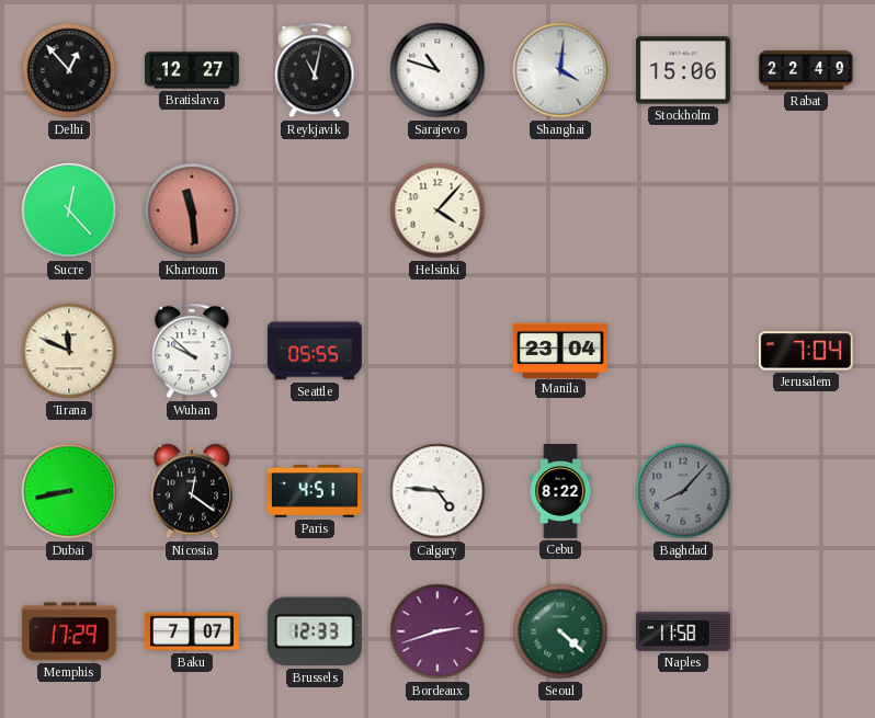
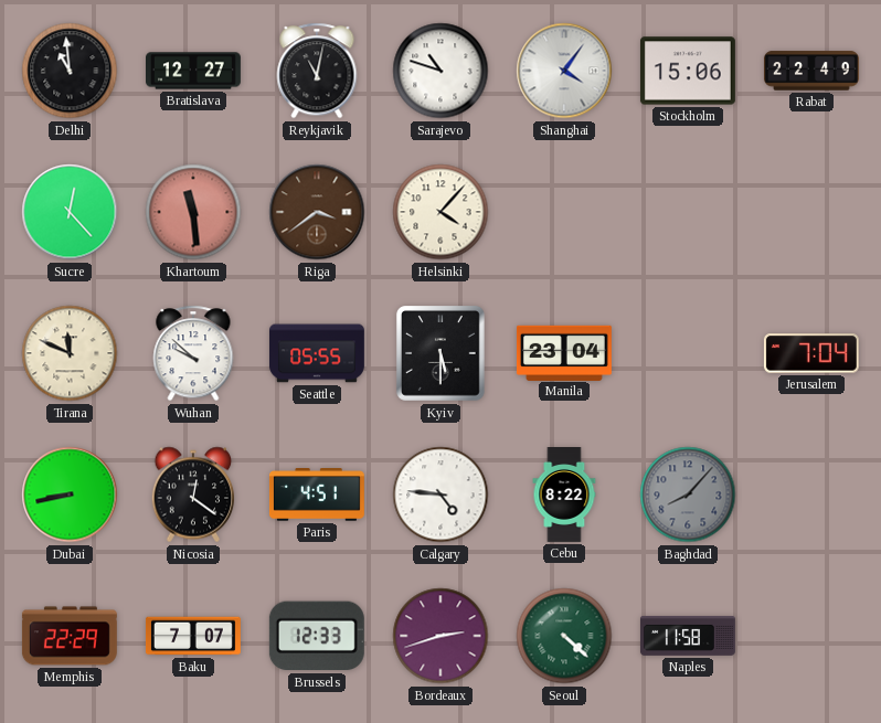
Delhi: 12:53 -> 10:59
Shanghai: 4:01 -> 4:06
Riga: none -> 3:39
Kyiv: none -> 5:30
Memphis: 17:29 -> 22:29
